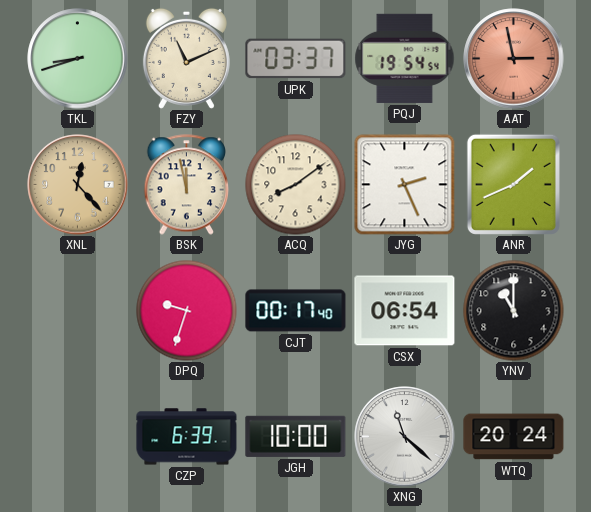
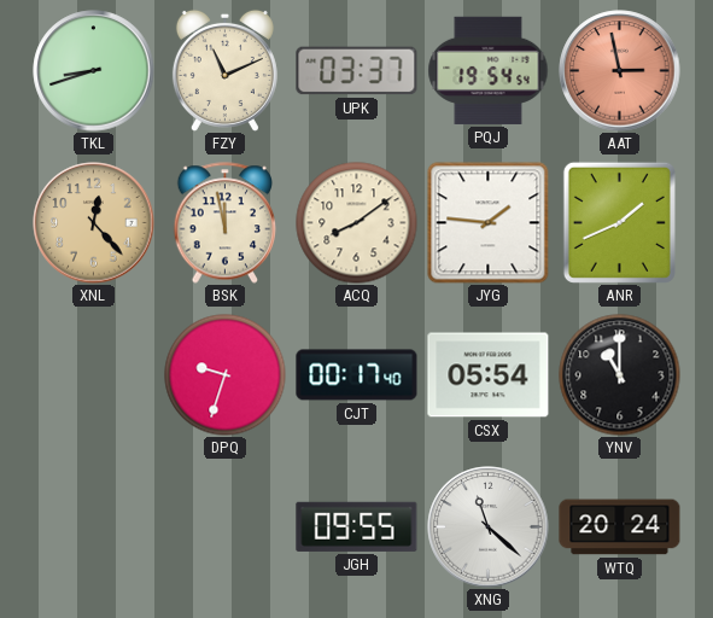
JYG: 2:26 -> 1:46
CSX: 06:54 -> 05:54
CZP: 6:39 -> none
JGH: 10:00 -> 09:55
